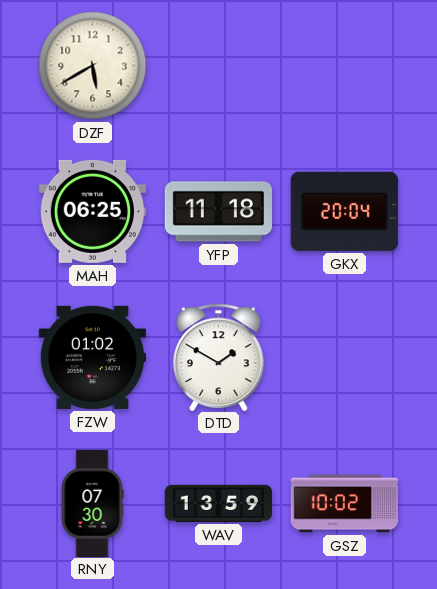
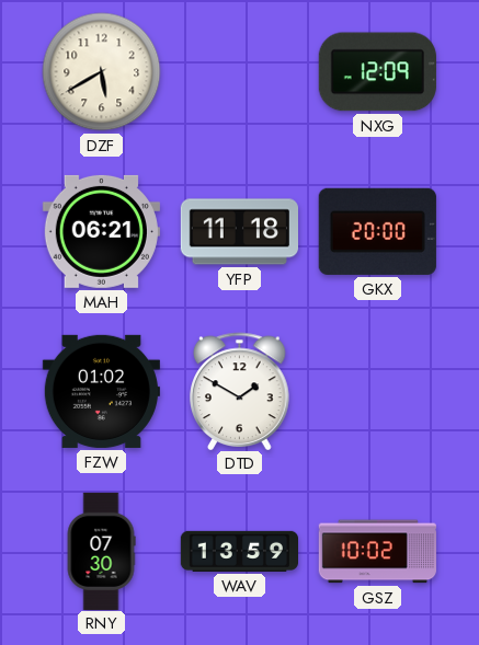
NXG: none -> 12:09
MAH: 06:25 -> 06:21
GKX: 20:04 -> 20:00
